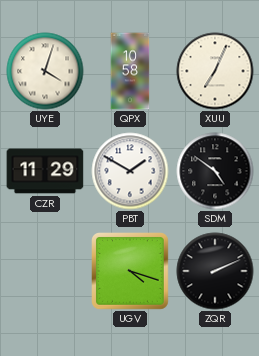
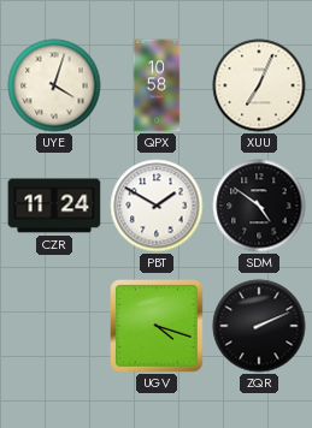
CZR: 11:29 -> 11:24
